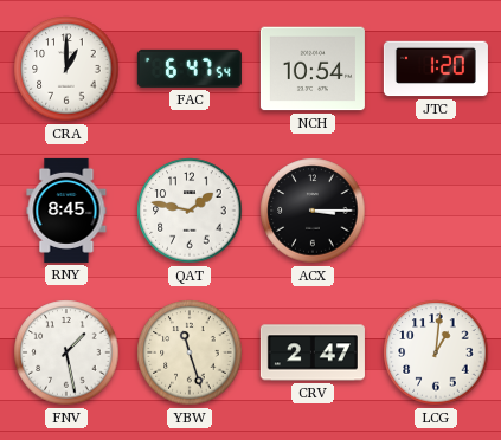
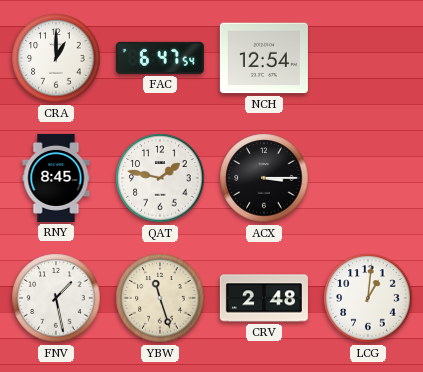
NCH: 10:54 -> 12:54
JTC: 1:20 -> none
CRV: 2:47 -> 2:48
